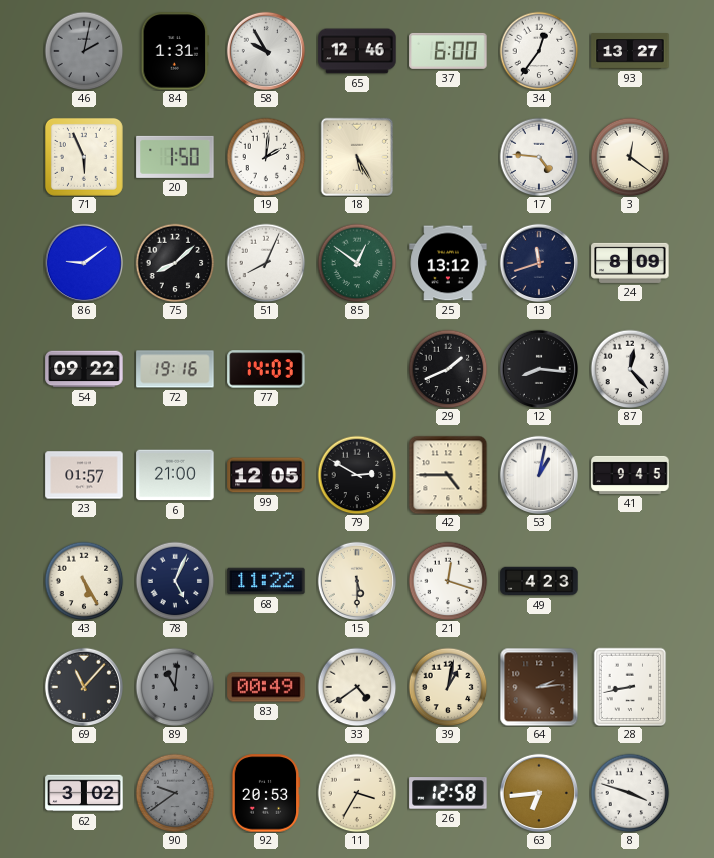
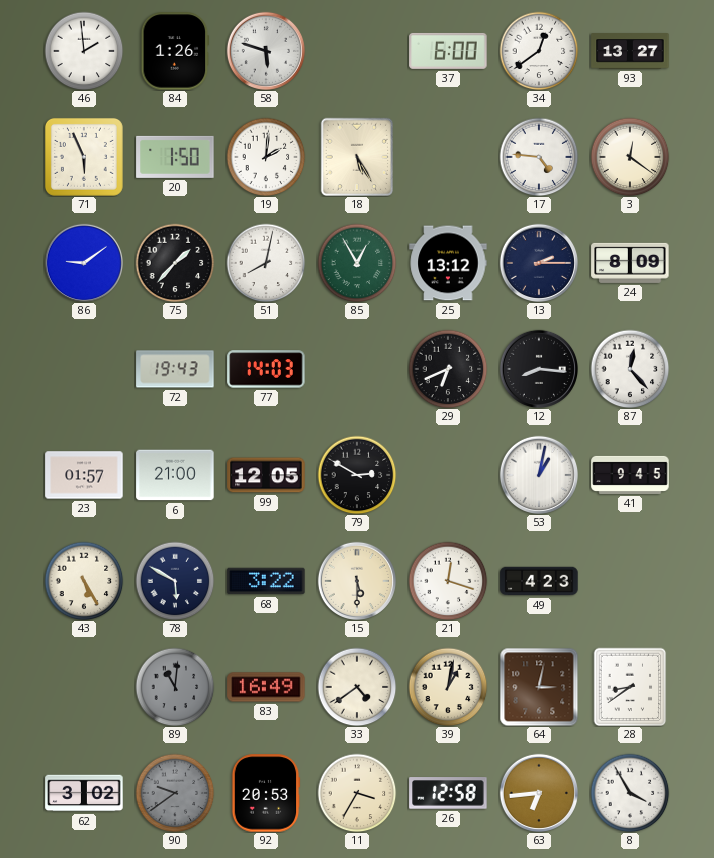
46: 2:02 -> 1:59
46 dial: grey -> white
84: 1:31 -> 1:26
58: 9:55 -> 5:48
65: 12:46 -> none
34: 12:36 -> 12:39
75: 8:08 -> 1:37
51: 8:04 -> 8:02
85: 12:51 -> 12:55
13: 11:42 -> 2:15
54: 09:22 -> none
72: 19:16 -> 19:43
29: 1:41 -> 6:41
42: 4:45 -> none
78: 5:04 -> 5:50
68: 11:22 -> 3:22
69: 11:07 -> none
83: 00:49 -> 16:49
64: 2:14 -> 3:02
28: 8:43 -> 8:39
8: 3:48 -> 3:55
